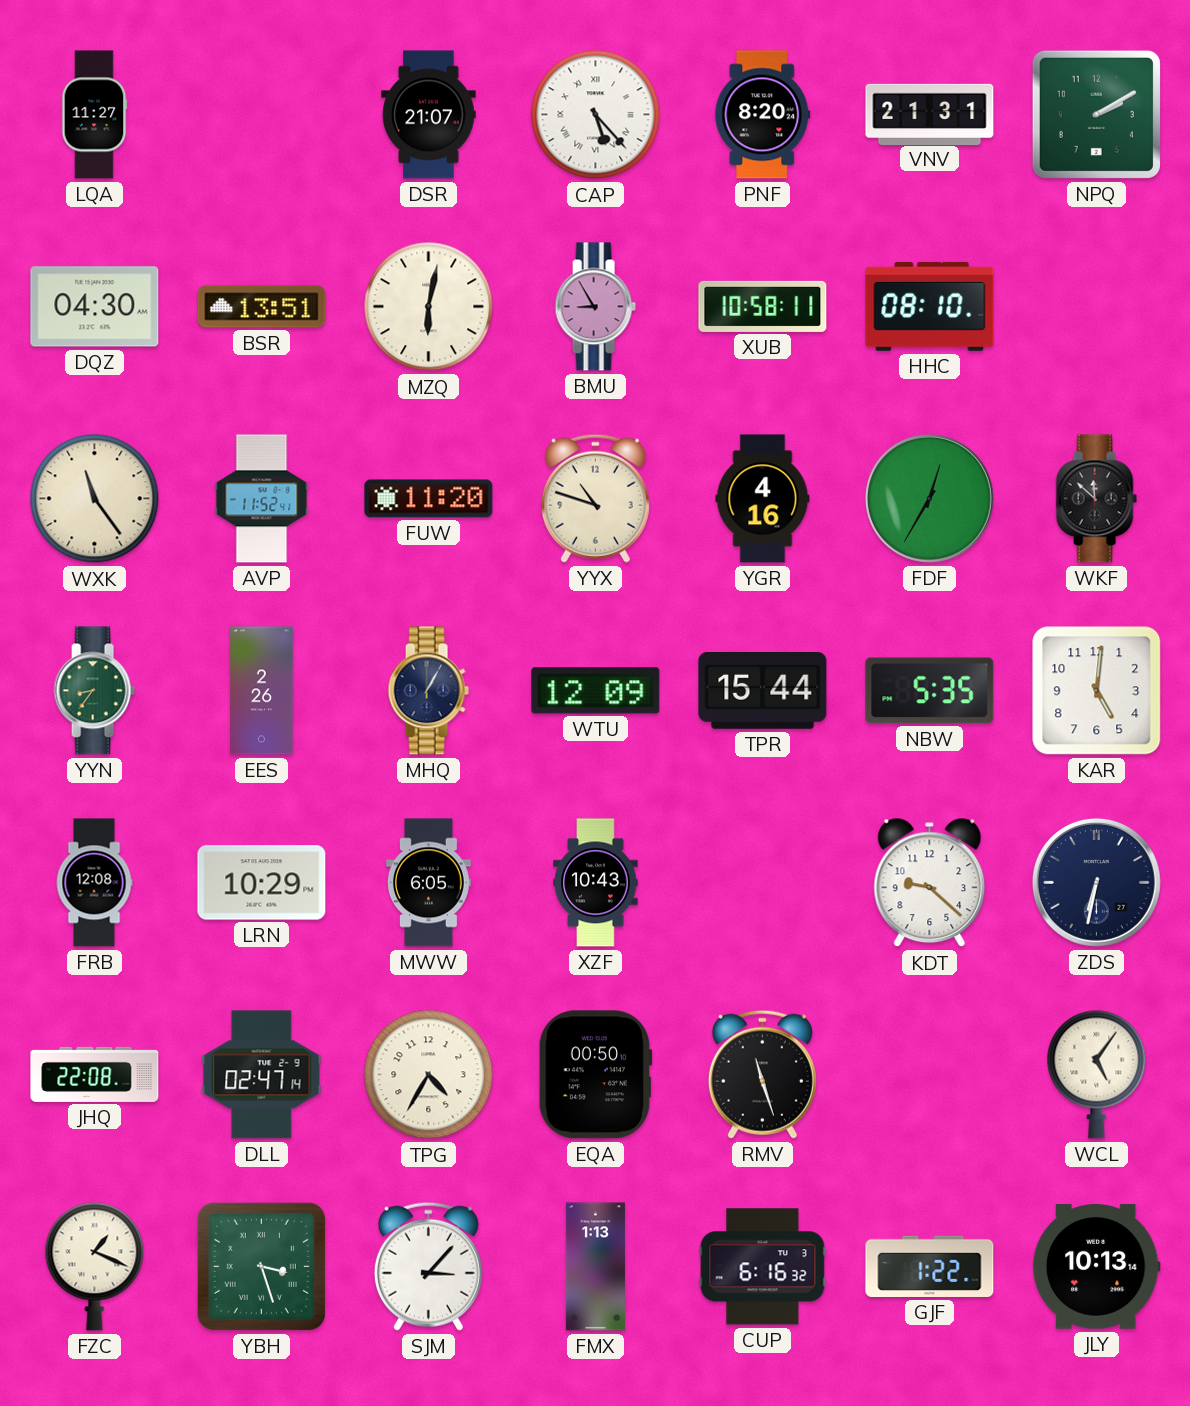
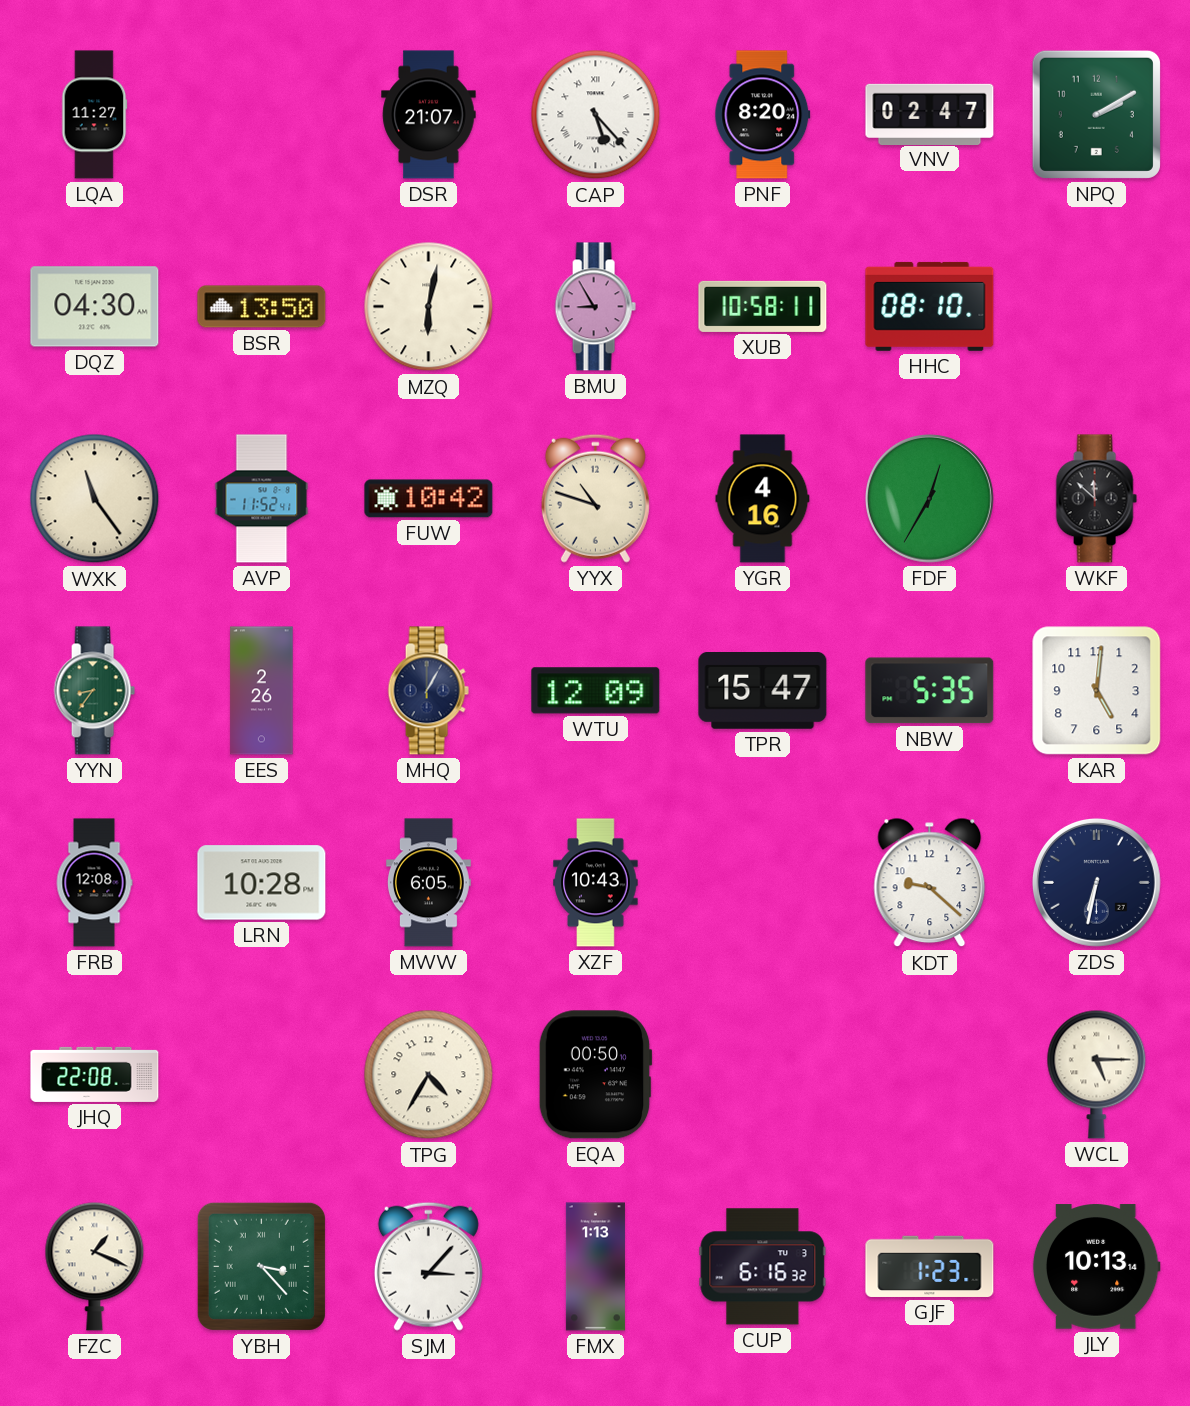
VNV: 21:31 -> 02:47
BSR: 13:51 -> 13:50
FUW: 11:20 -> 10:42
TPR: 15:44 -> 15:47
LRN: 10:29 -> 10:28
DLL: 02:47 -> none
RMV: 11:27 -> none
WCL: 5:06 -> 5:15
YBH: 3:27 -> 3:23
GJF: 1:22 -> 1:23
